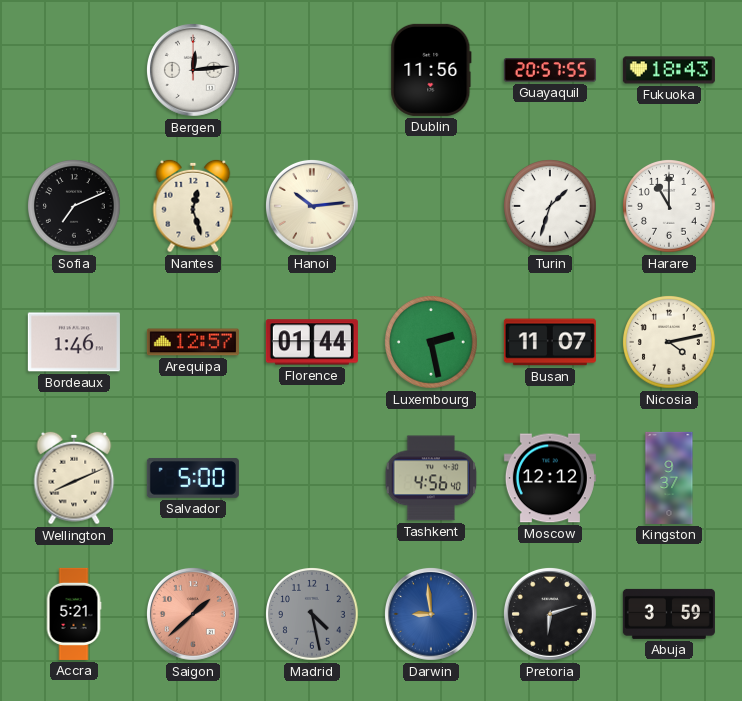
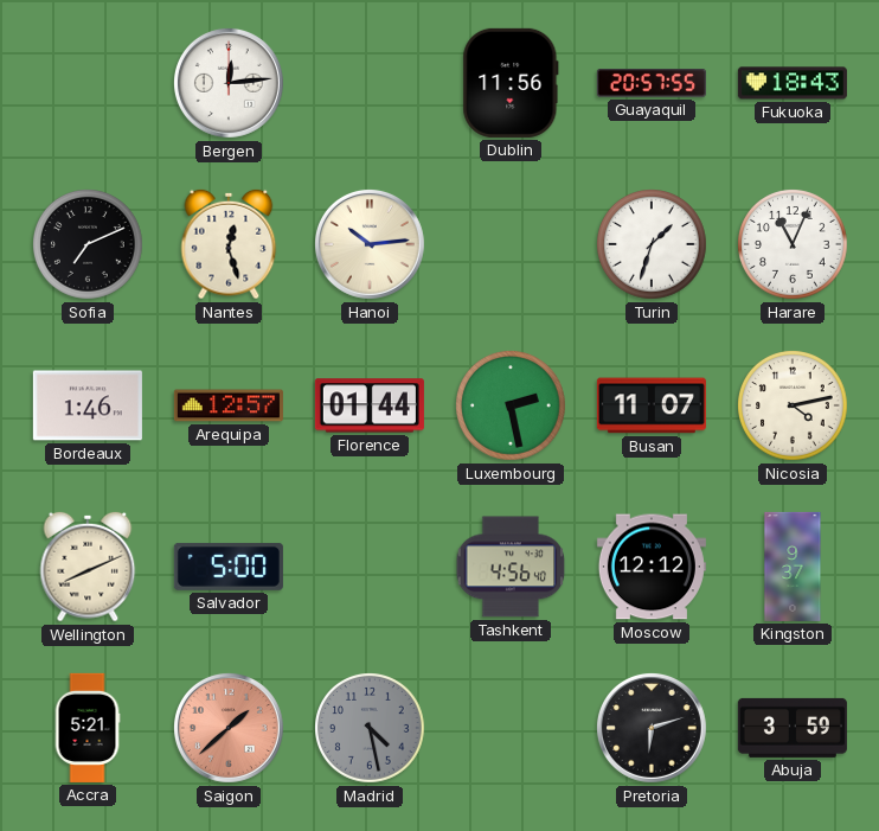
Harare: 11:00 -> 11:04
Darwin: 8:59 -> none
